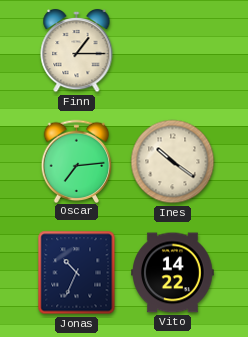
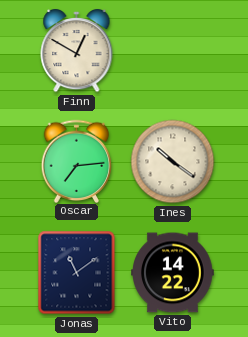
Finn: 1:15 -> 12:50
Jonas: 10:34 -> 11:09
